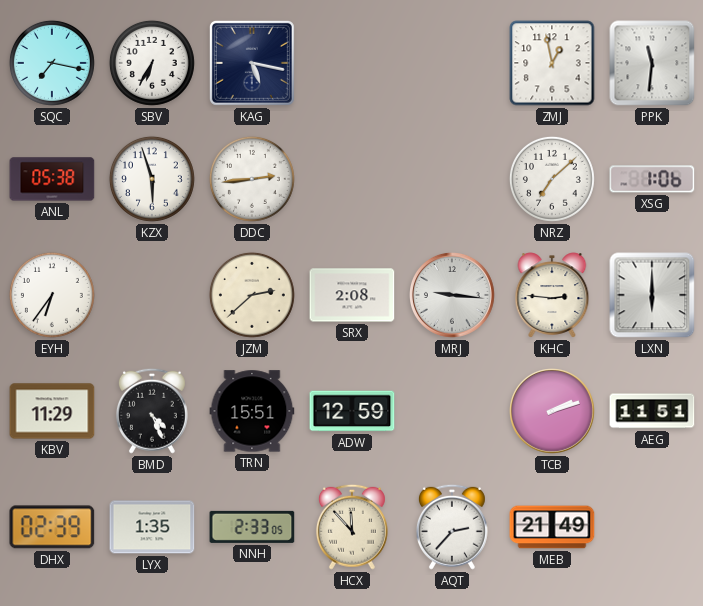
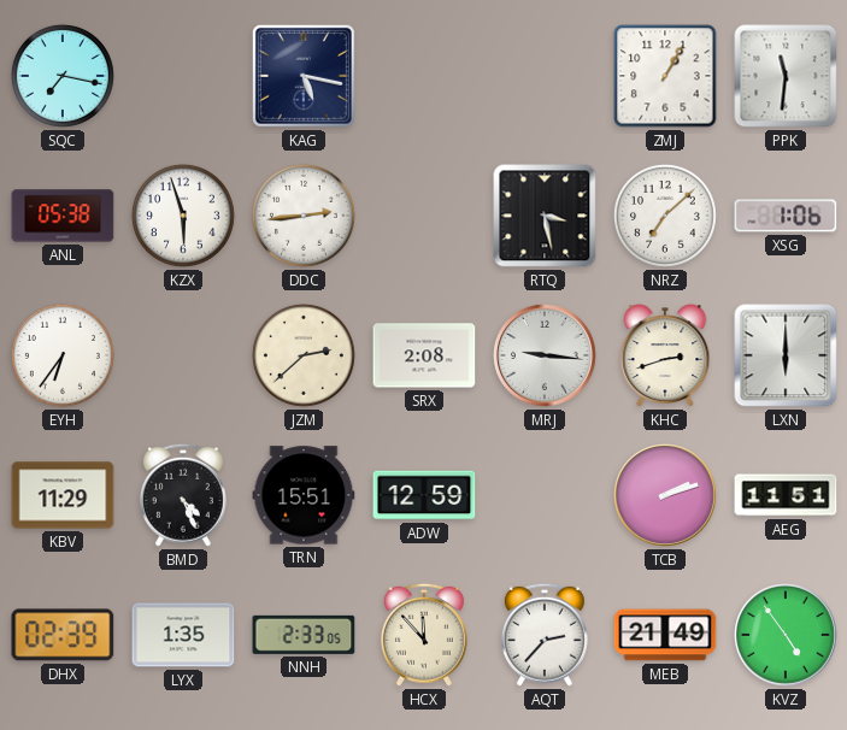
SBV: 6:35 -> none
ZMJ: 12:58 -> 1:05
RTQ: none -> 3:28
KHC: 2:46 -> 2:42
KVZ: none -> 4:54
